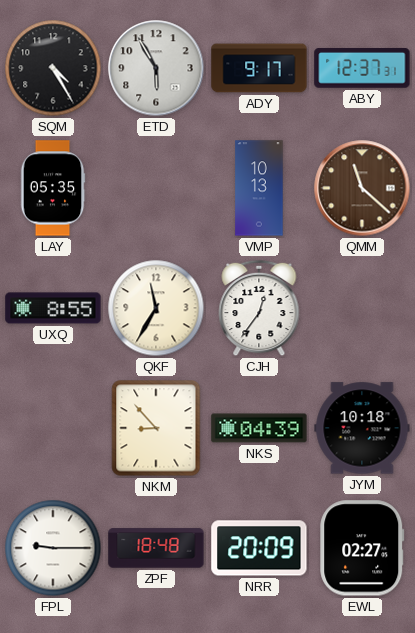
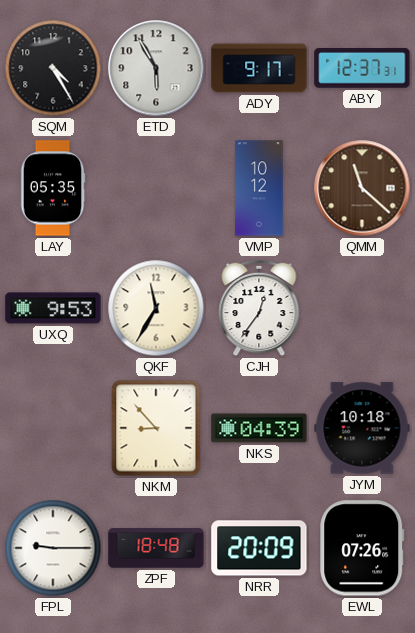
VMP: 10:13 -> 10:12
UXQ: 8:55 -> 9:53
EWL: 02:27 -> 07:26
